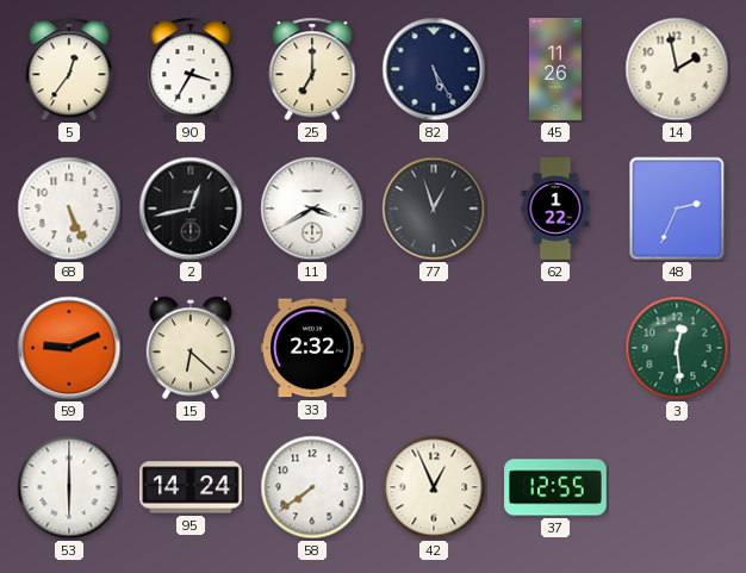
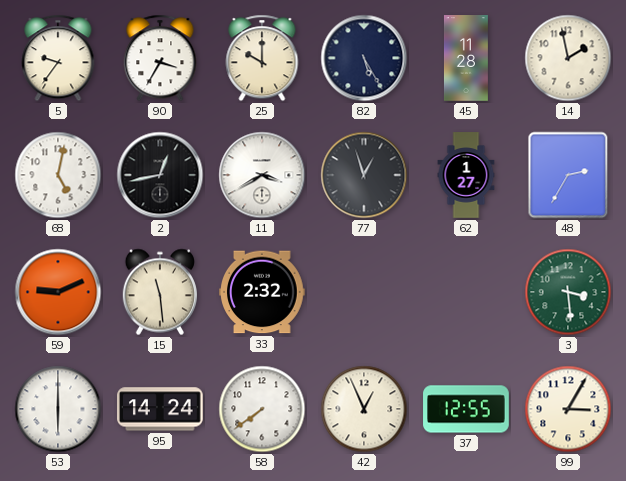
5: 12:36 -> 9:36
25: 7:00 -> 10:00
45: 11:26 -> 11:28
68: 5:26 -> 5:02
62: 1:22 -> 1:27
48: 2:34 -> 2:35
15: 6:22 -> 11:29
3: 12:29 -> 3:29
99: none -> 3:05
